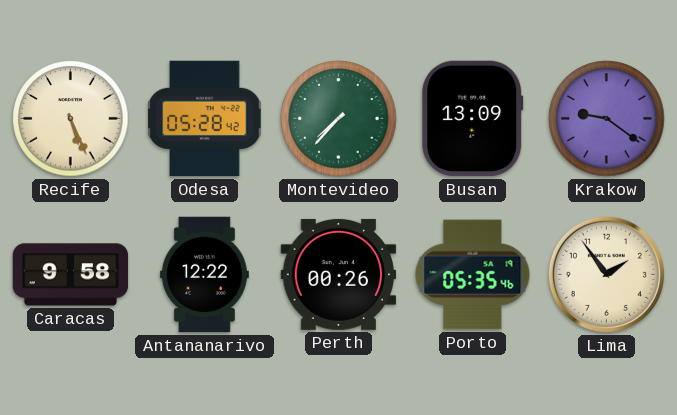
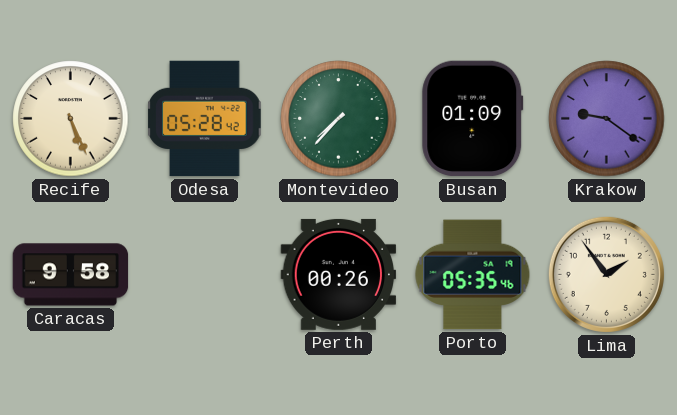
Busan: 13:09 -> 01:09
Antananarivo: 12:22 -> none
